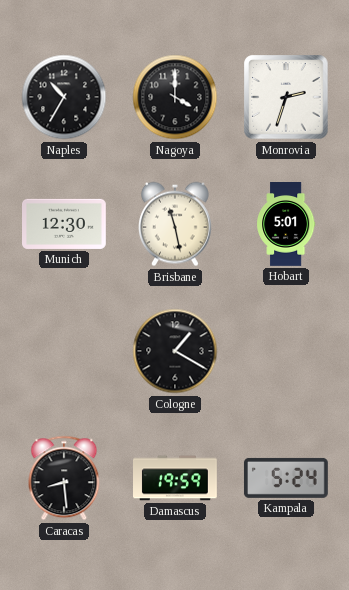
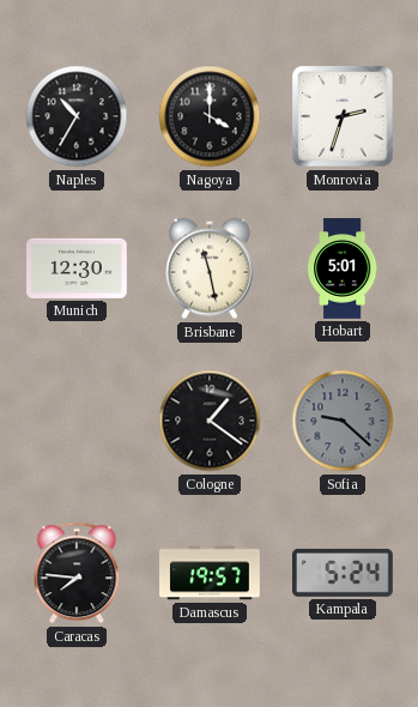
Cologne: 1:20 -> 1:21
Sofia: none -> 9:22
Caracas: 8:29 -> 7:46
Damascus: 19:59 -> 19:57
